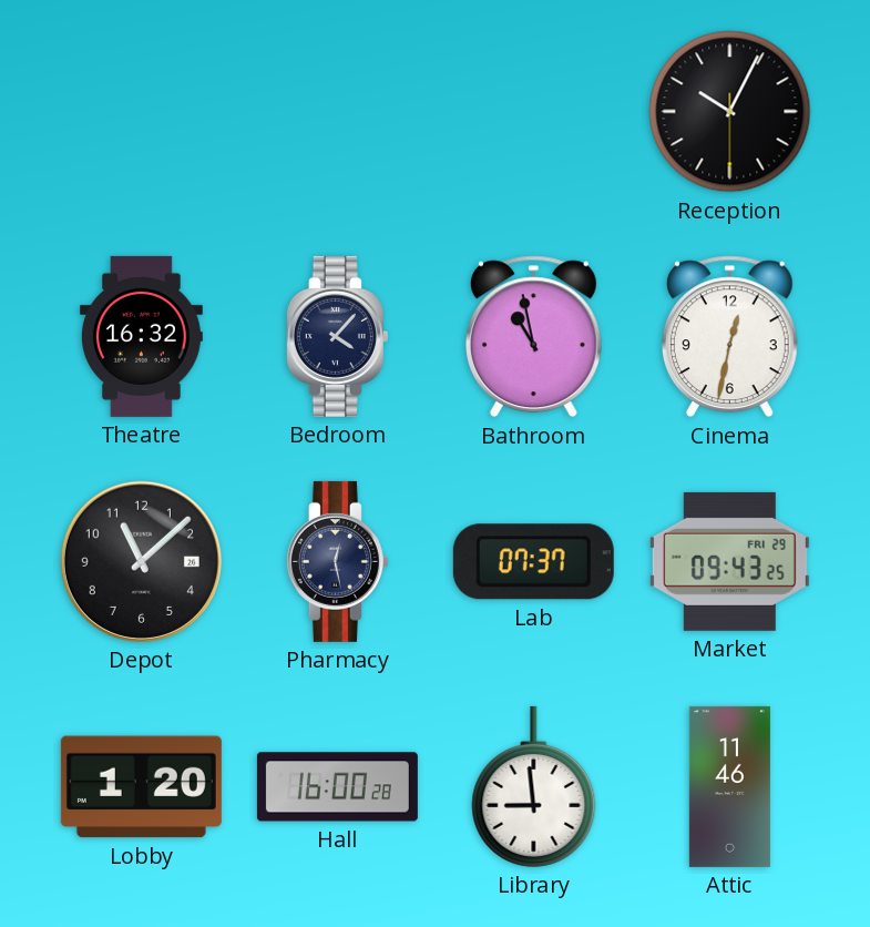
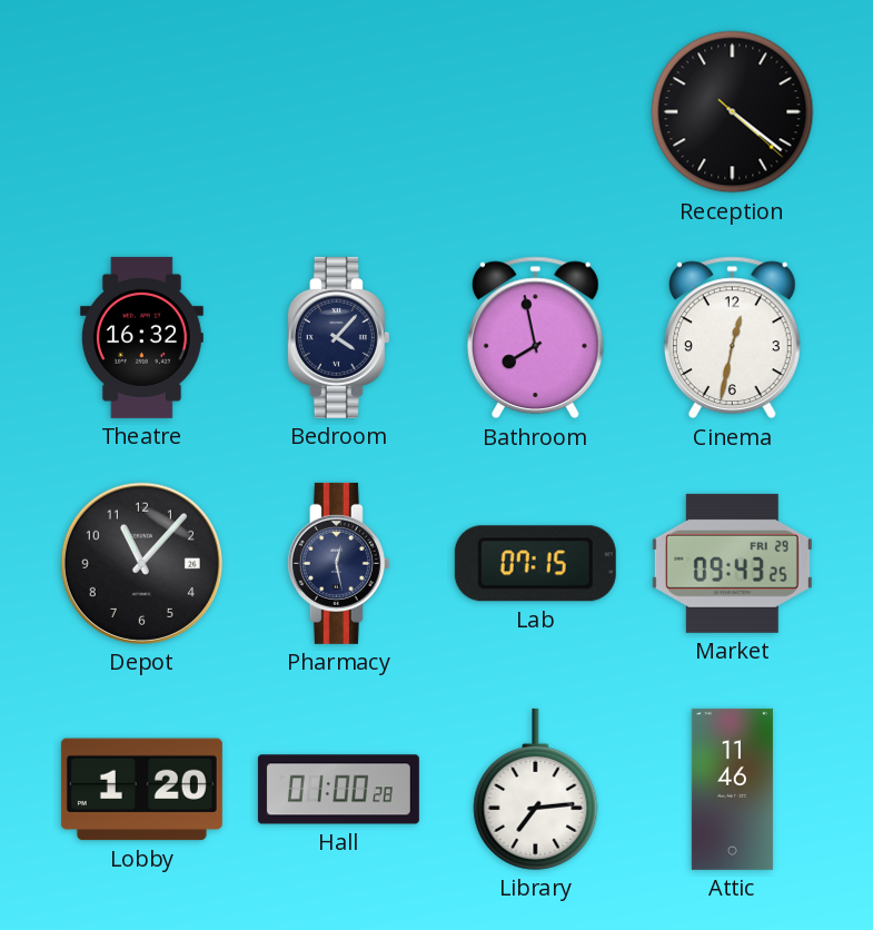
Reception: 10:04 -> 4:21
Bathroom: 10:58 -> 7:58
Depot: 11:08 -> 11:07
Lab: 07:37 -> 07:15
Hall: 16:00 -> 01:00
Library: 8:59 -> 7:14
